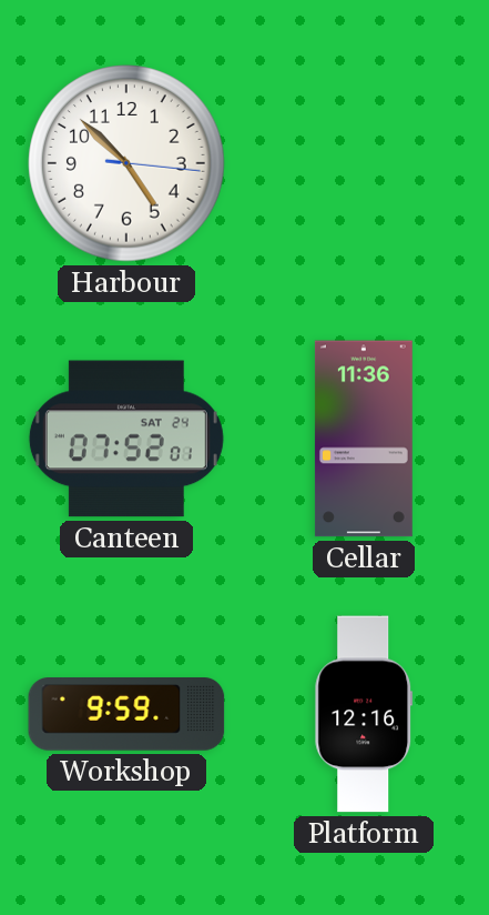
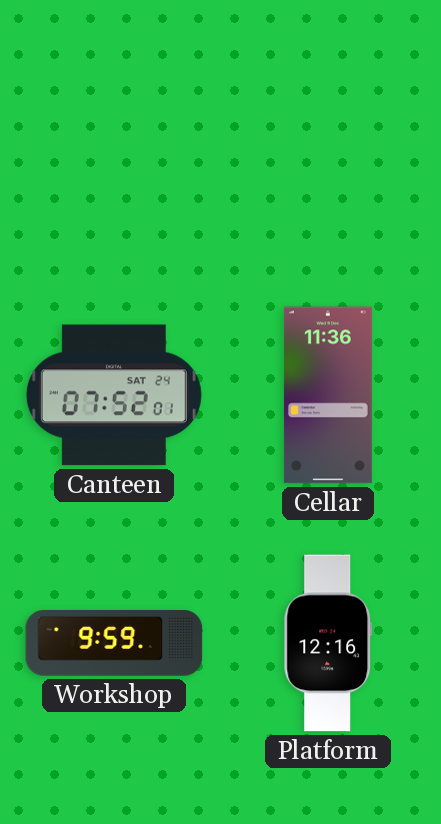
Harbour: 4:52 -> none
